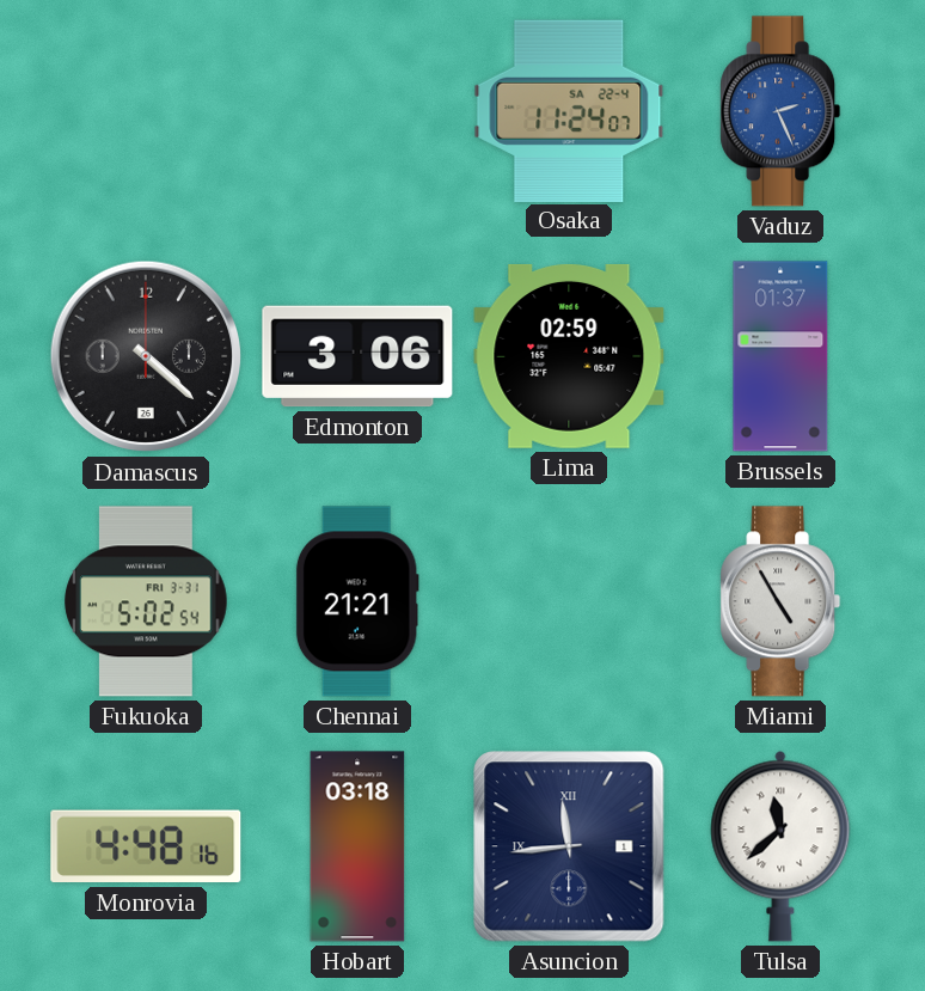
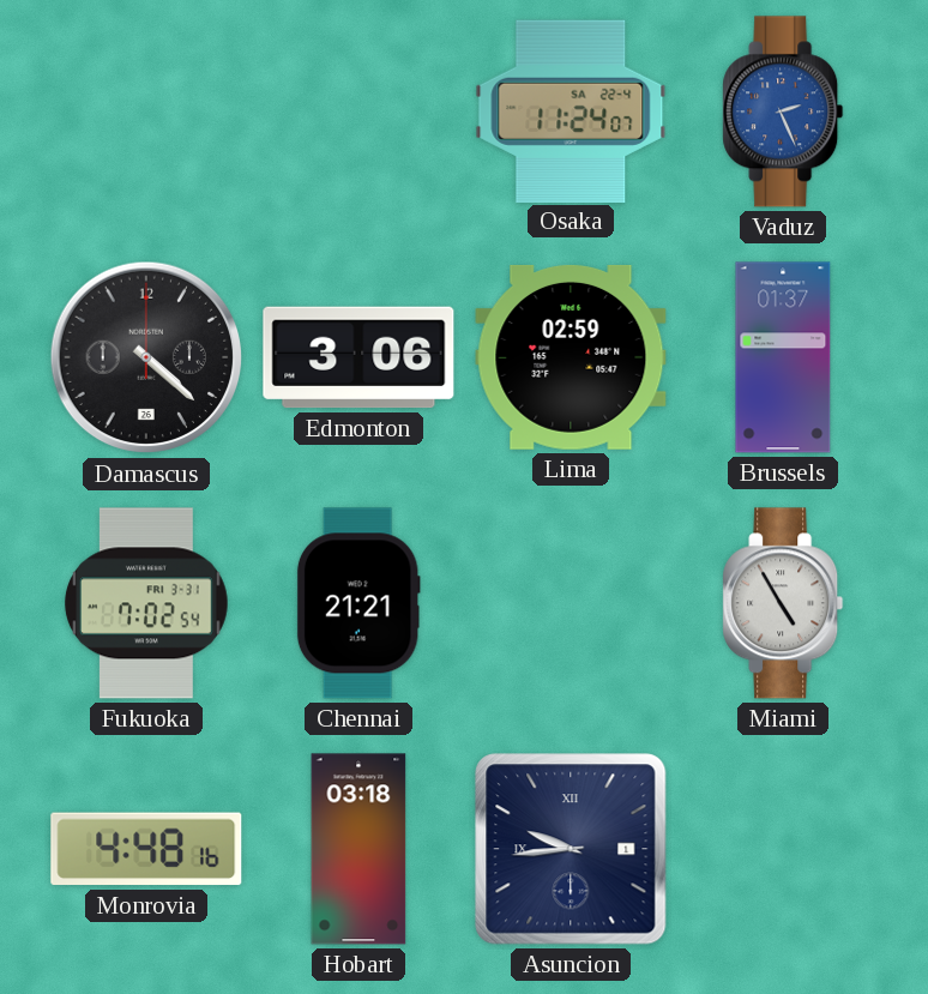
Fukuoka: 5:02 -> 7:02
Asuncion: 11:44 -> 9:44
Tulsa: 11:38 -> none
